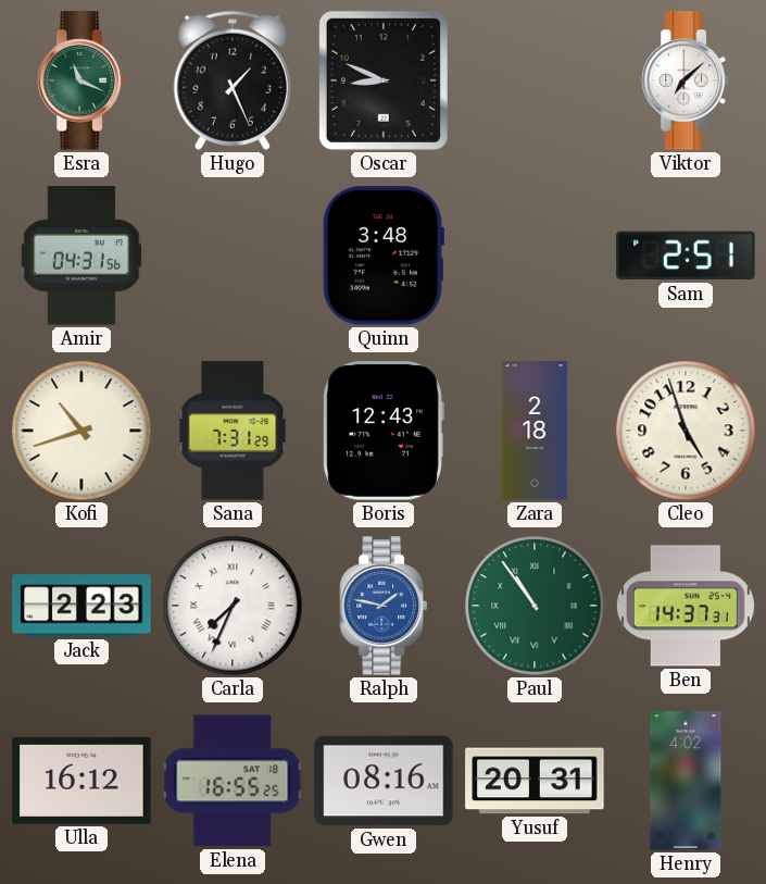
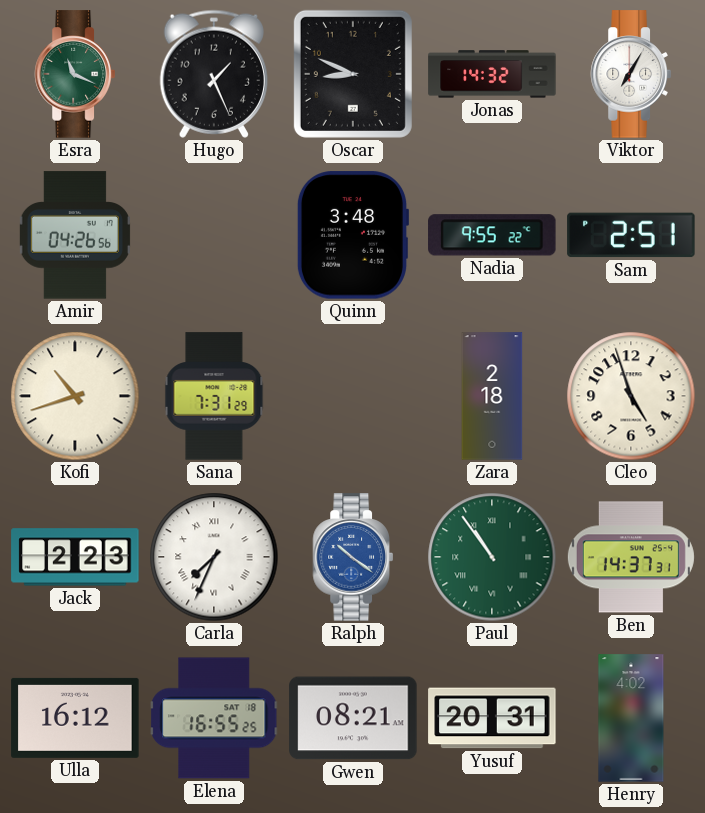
Jonas: none -> 14:32
Viktor: 7:08 -> 7:05
Amir: 04:31 -> 04:26
Nadia: none -> 9:55
Boris: 12:43 -> none
Ralph: 1:47 -> 10:21
Gwen: 08:16 -> 08:21
